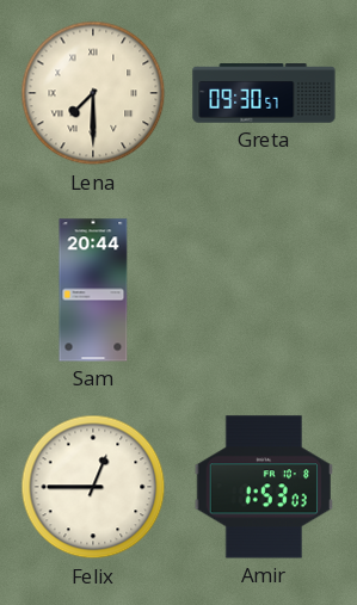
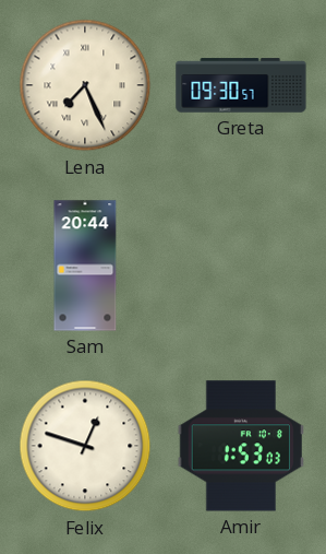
Lena: 7:30 -> 7:26
Felix: 12:45 -> 12:48
